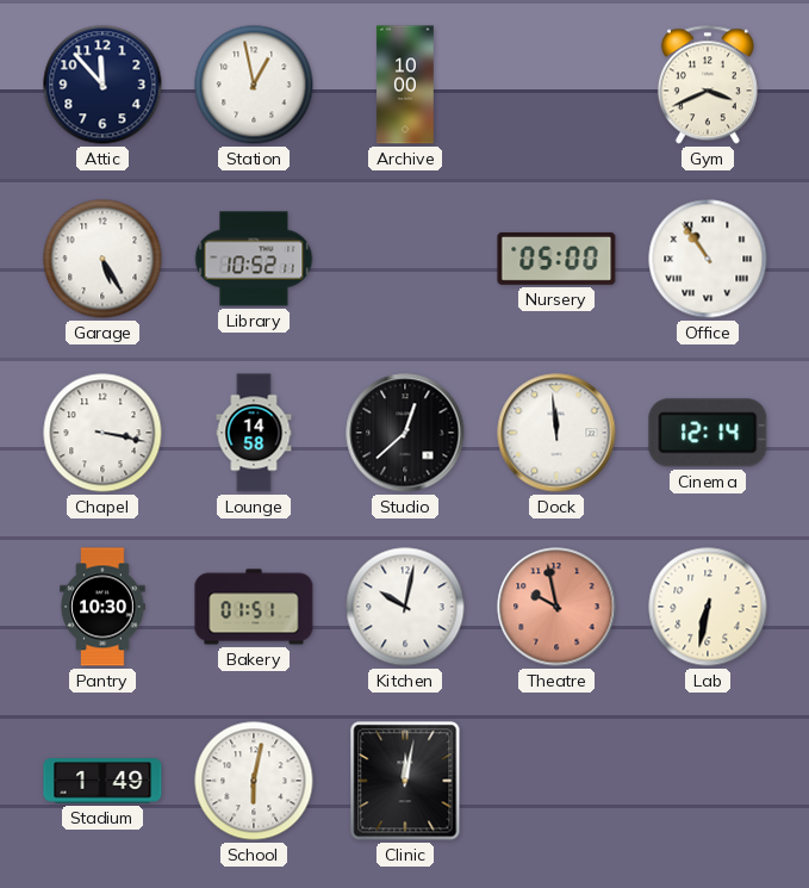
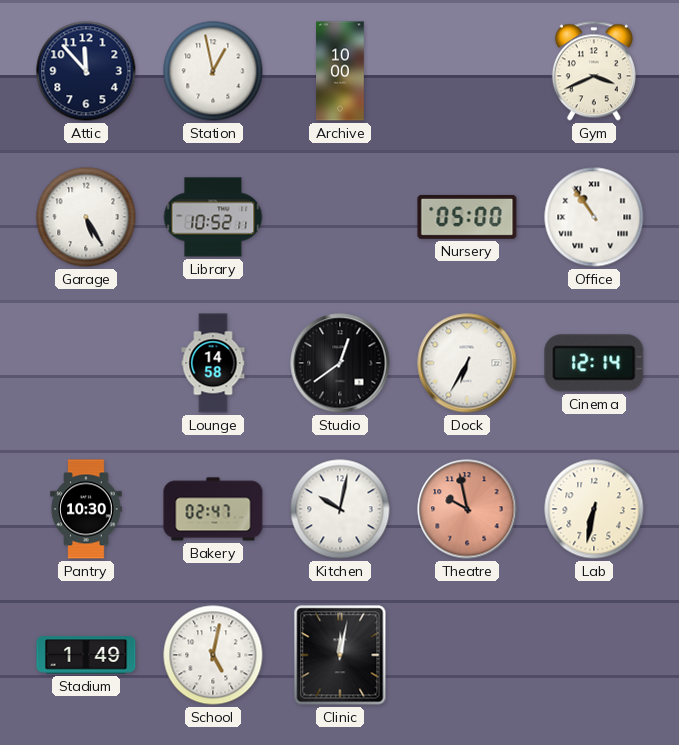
Chapel: 3:17 -> none
Studio: 12:38 -> 12:39
Dock: 11:59 -> 6:35
Bakery: 01:51 -> 02:47
School: 6:02 -> 5:02
